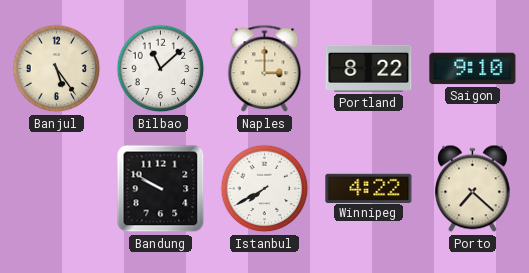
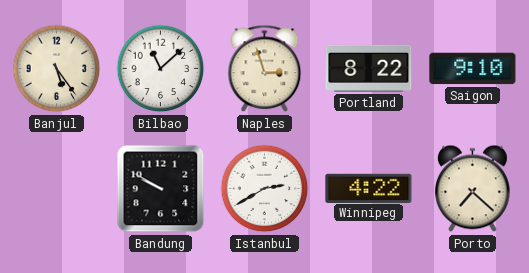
Naples: 3:00 -> 2:57
Istanbul: 7:40 -> 2:40
